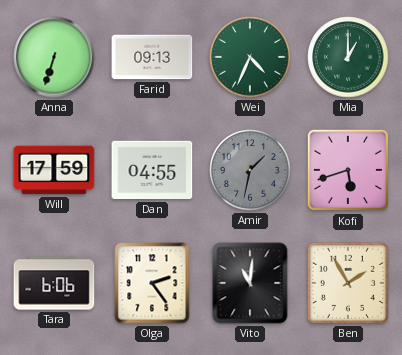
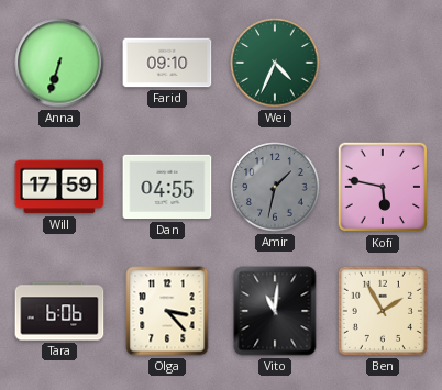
Farid: 09:13 -> 09:10
Mia: 1:00 -> none
Kofi: 5:42 -> 5:47
Olga: 2:24 -> 3:23
